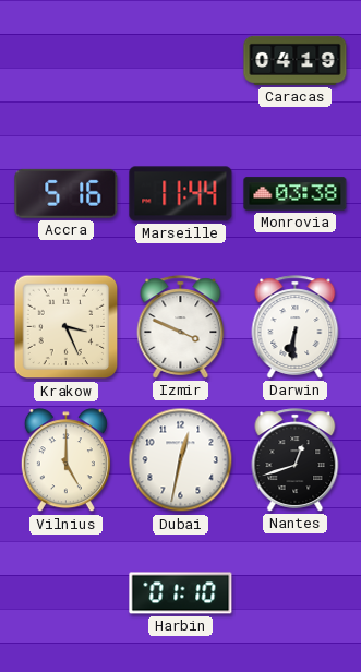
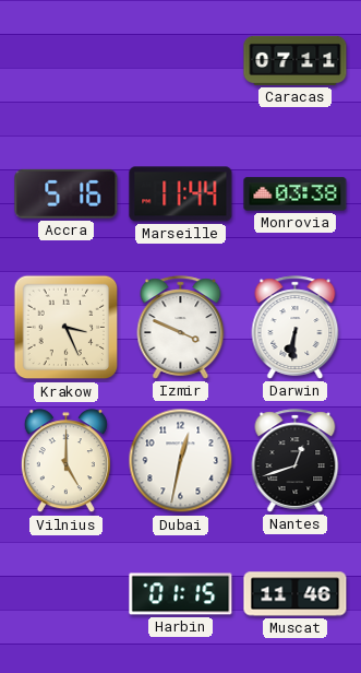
Caracas: 04:19 -> 07:11
Harbin: 01:10 -> 01:15
Muscat: none -> 11:46
